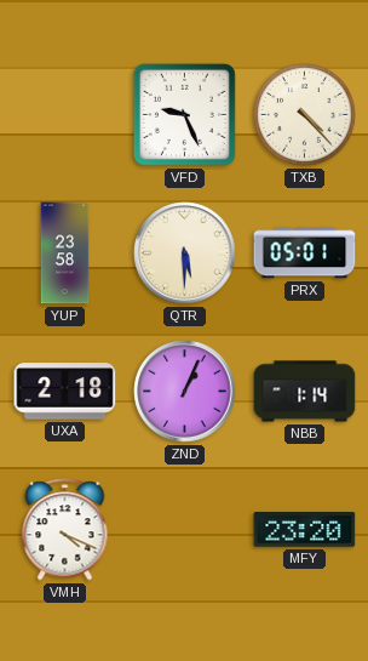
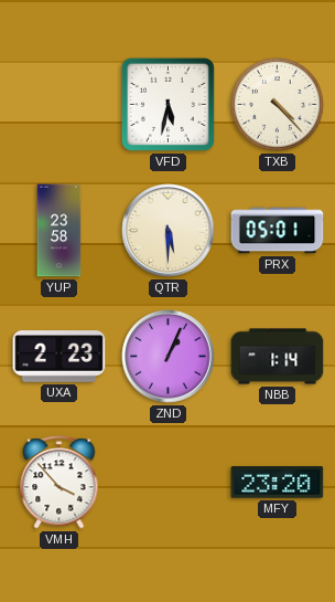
VFD: 9:26 -> 5:32
UXA: 2:18 -> 2:23
VMH: 4:19 -> 3:53
